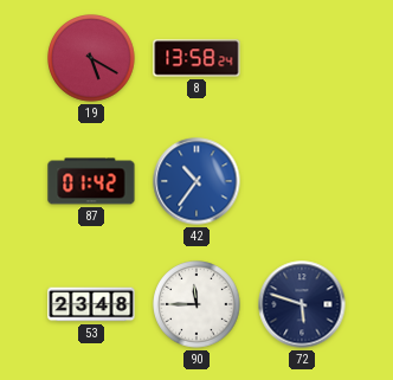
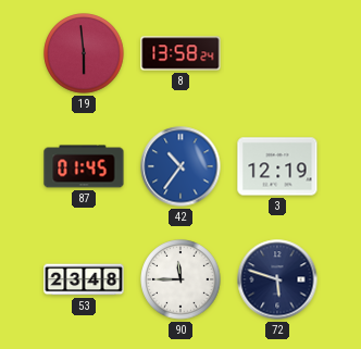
19: 5:20 -> 5:59
87: 01:42 -> 01:45
3: none -> 12:19
